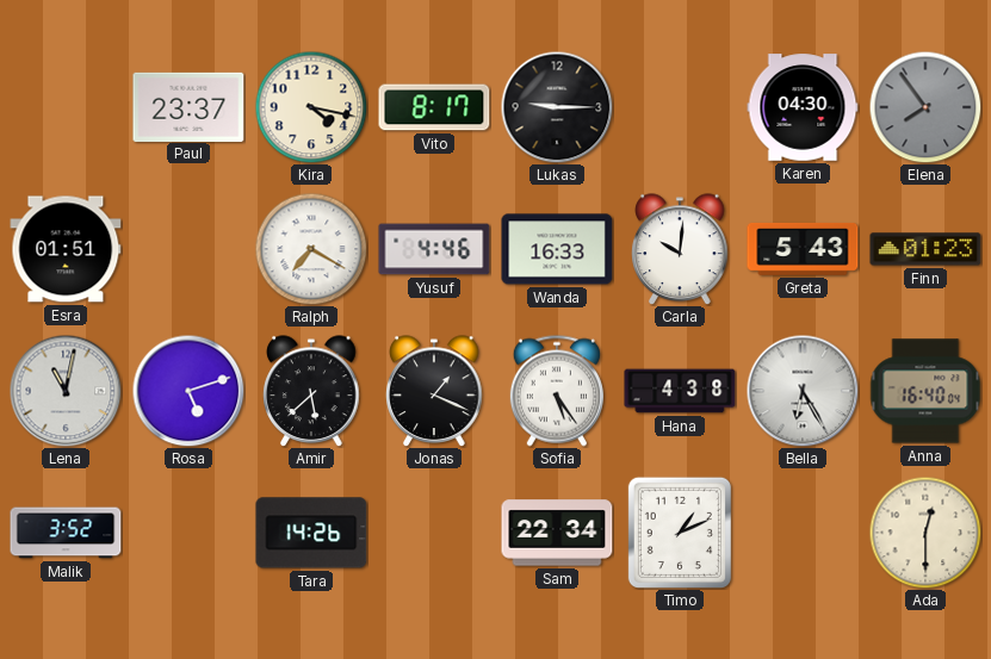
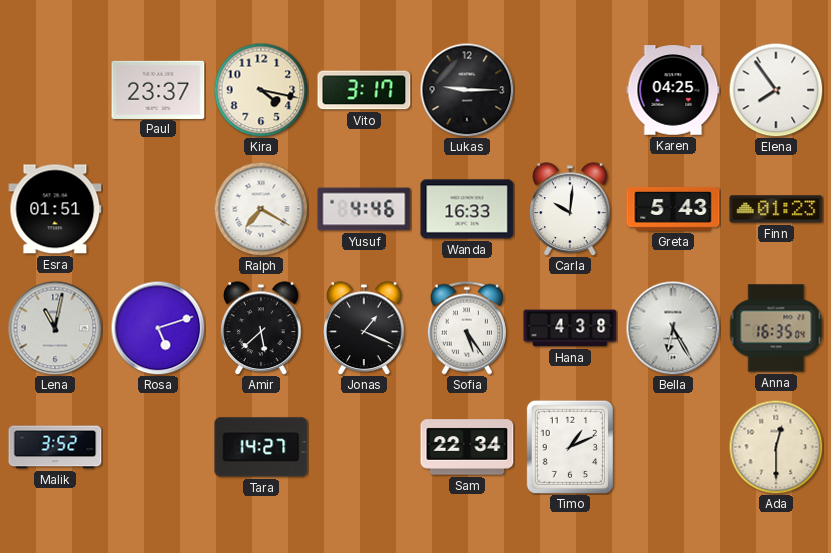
Vito: 8:17 -> 3:17
Karen: 04:30 -> 04:25
Elena dial: grey -> white
Anna: 16:40 -> 16:35
Tara: 14:26 -> 14:27
